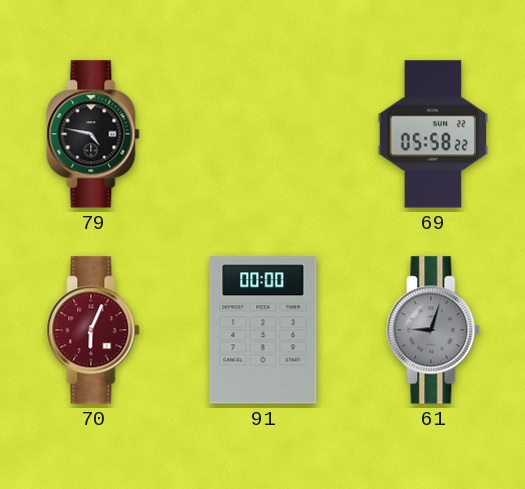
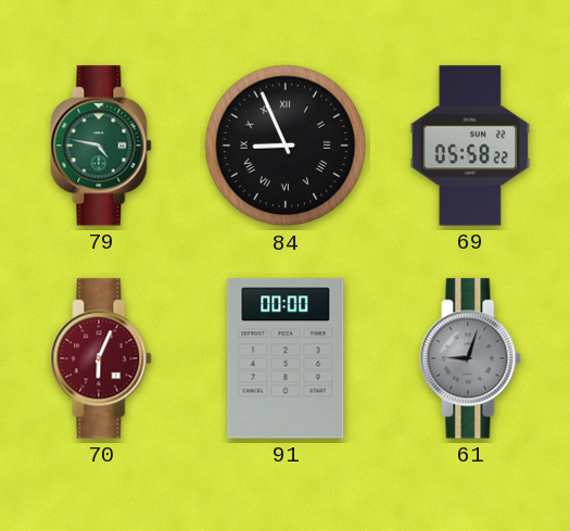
79 dial: black -> green
84: none -> 8:56
